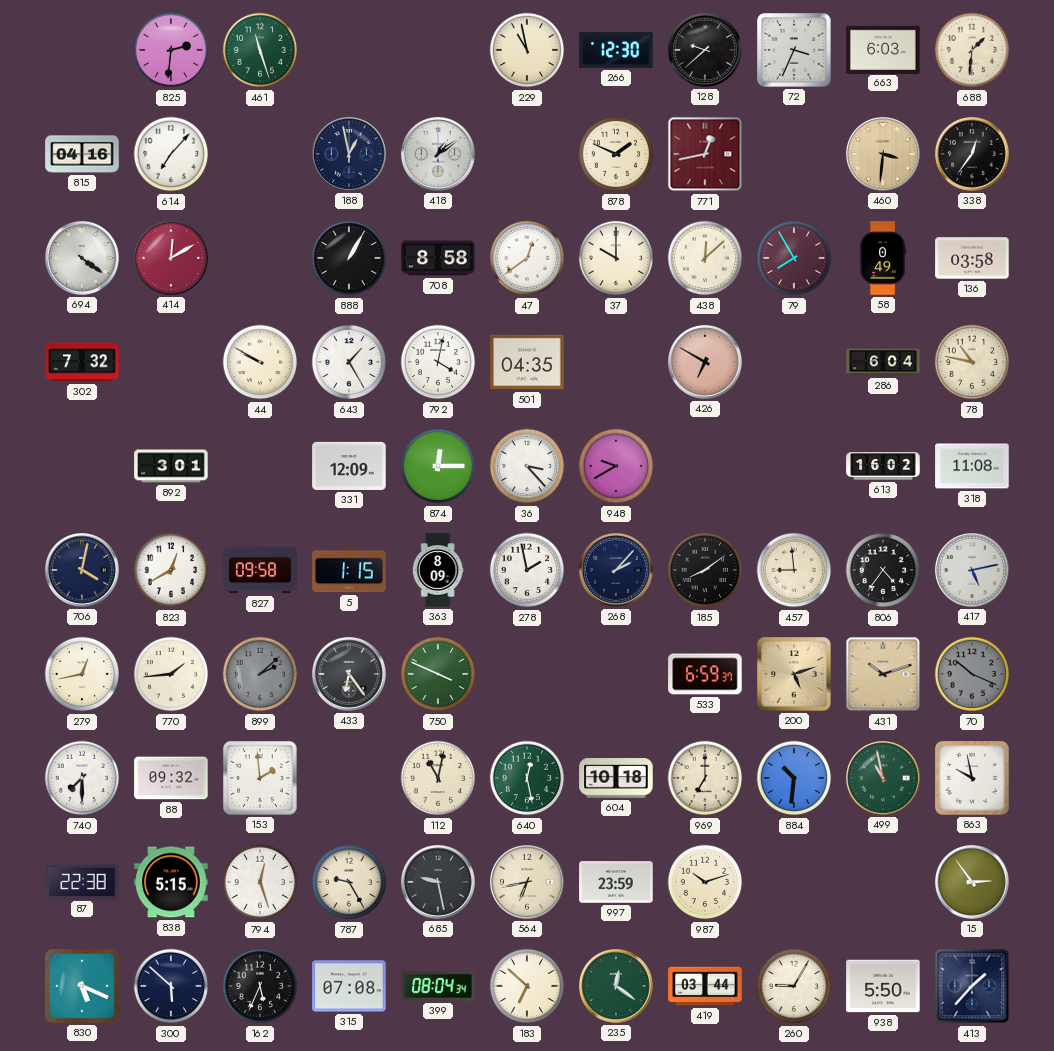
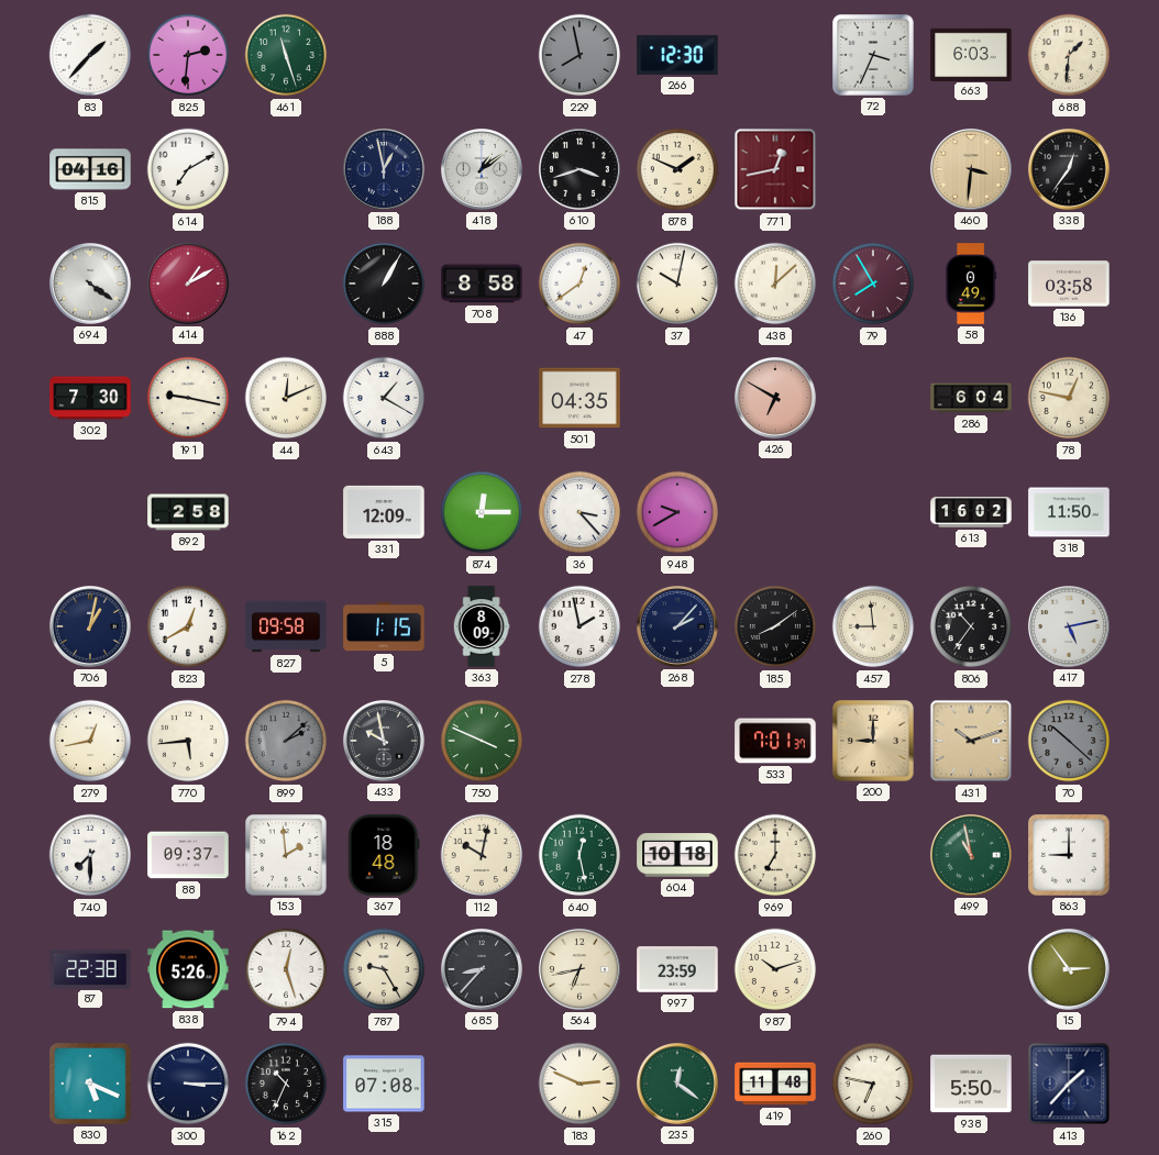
83: none -> 1:37
229: 10:58 -> 7:58
229 dial: cream -> grey
128: 9:38 -> none
614: 7:07 -> 7:10
610: none -> 3:42
414: 12:10 -> 1:10
37: 10:00 -> 10:02
302: 7:32 -> 7:30
191: none -> 9:17
44: 9:50 -> 12:11
643: 1:25 -> 1:20
792: 4:02 -> none
78: 10:47 -> 12:47
892: 3:01 -> 2:58
318: 11:08 -> 11:50
706: 4:02 -> 1:02
806: 4:36 -> 10:36
770: 1:44 -> 5:44
433: 6:24 -> 9:58
533: 6:59 -> 7:01
200: 5:12 -> 9:00
70: 10:19 -> 10:22
88: 09:32 -> 09:37
367: none -> 18:48
112: 11:02 -> 10:02
884: 10:31 -> none
863: 9:58 -> 9:00
838: 5:15 -> 5:26
685: 9:28 -> 8:37
300: 5:52 -> 3:15
162: 5:34 -> 10:34
399: 08:04 -> none
183: 6:52 -> 2:49
419: 03:44 -> 11:48
260: 9:05 -> 6:47
